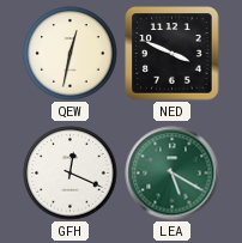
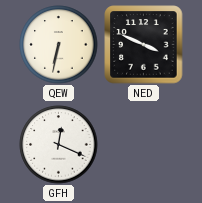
QEW: 12:32 -> 6:32
LEA: 5:20 -> none
